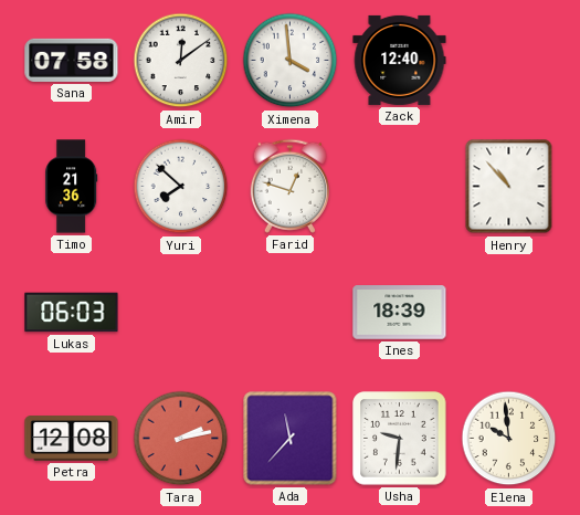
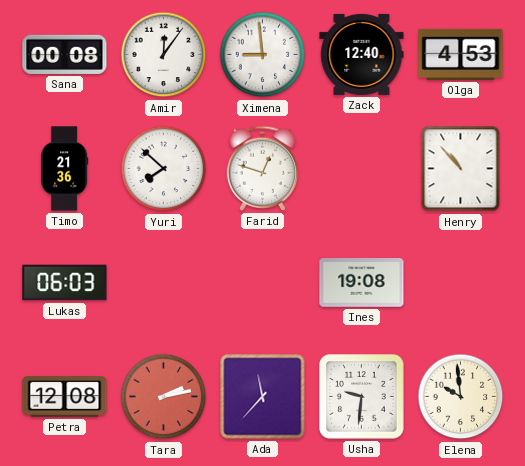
Sana: 07:58 -> 00:08
Amir: 12:09 -> 12:06
Ximena: 3:59 -> 8:59
Olga: none -> 4:53
Ines: 18:39 -> 19:08
